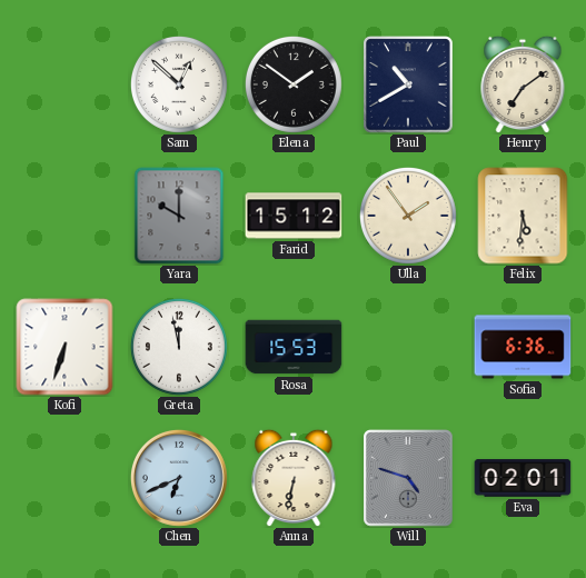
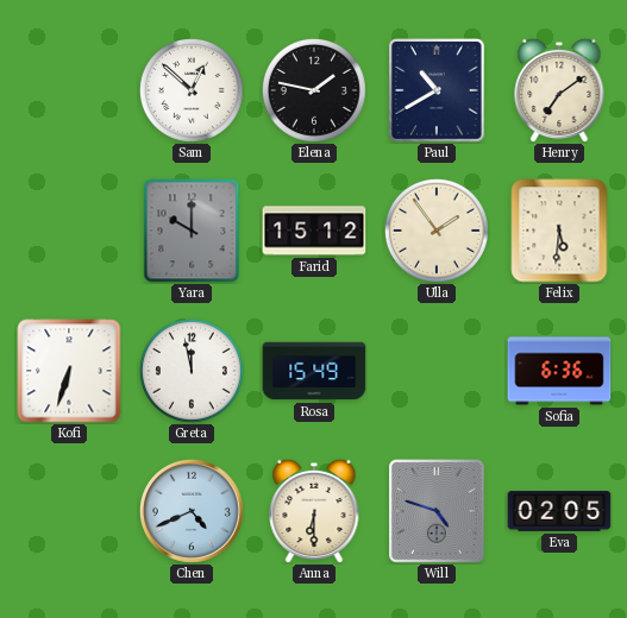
Elena: 1:51 -> 1:47
Rosa: 15:53 -> 15:49
Chen: 6:41 -> 4:41
Anna: 6:32 -> 6:30
Eva: 02:01 -> 02:05
